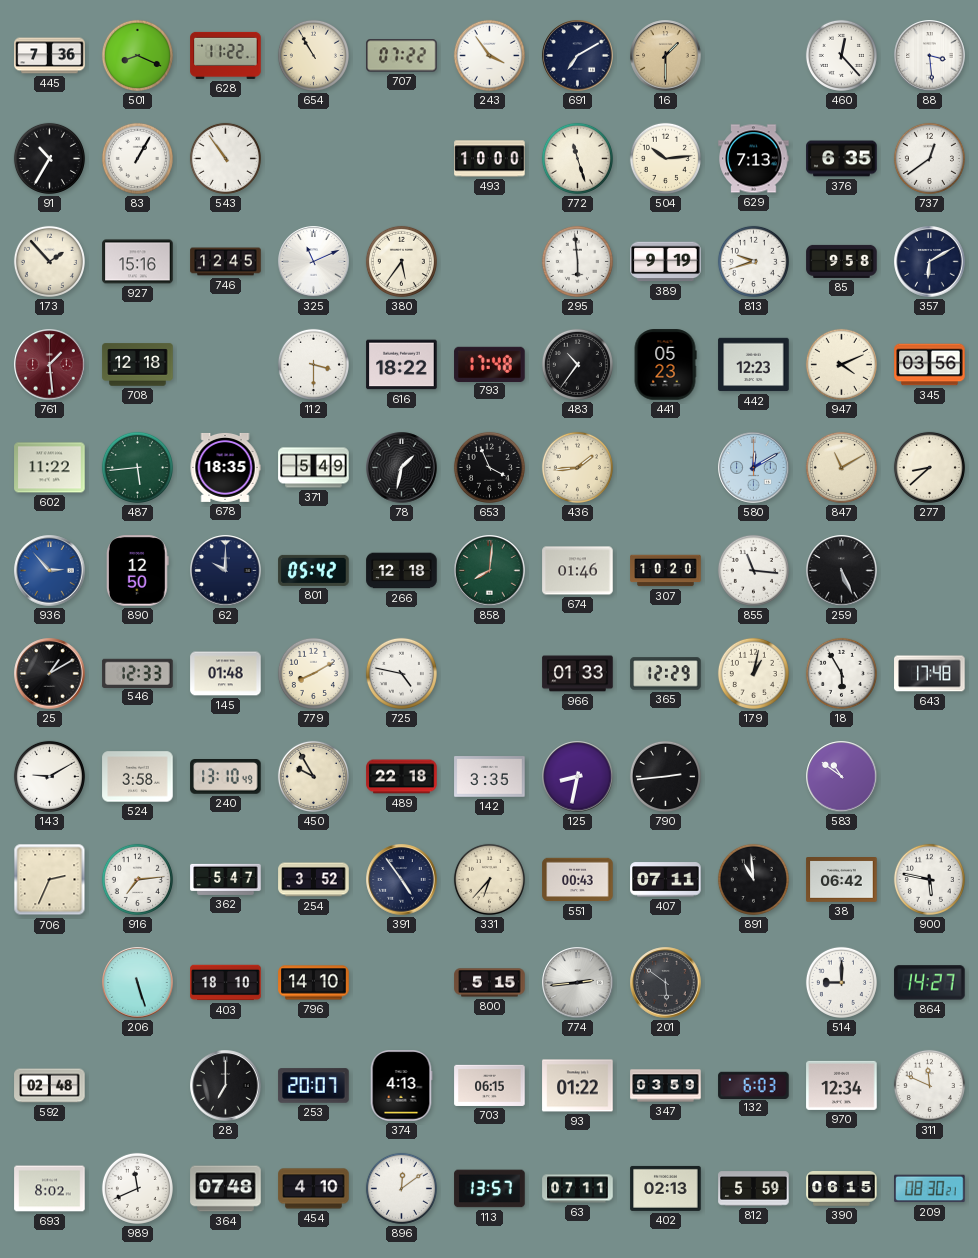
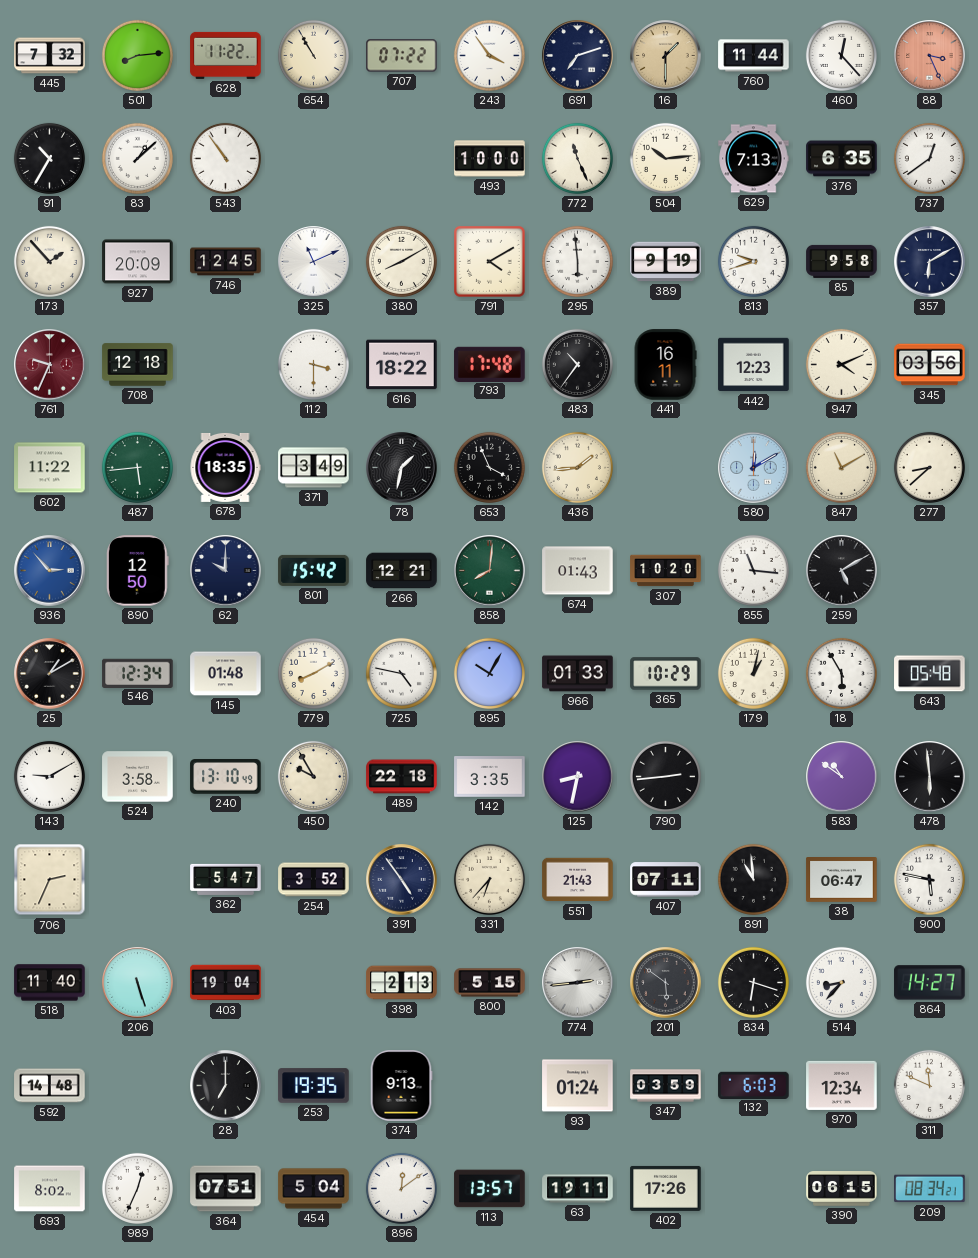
445: 7:36 -> 7:32
501: 8:19 -> 8:14
691: 7:10 -> 7:12
760: none -> 11:44
88: 3:29 -> 3:26
88 dial: white -> salmon
83: 1:05 -> 1:08
772: 11:27 -> 11:26
927: 15:16 -> 20:09
380: 5:36 -> 8:10
791: none -> 4:10
761: 1:29 -> 9:34
441: 05:23 -> 16:11
371: 5:49 -> 3:49
801: 05:42 -> 15:42
266: 12:18 -> 12:21
674: 01:46 -> 01:43
259: 5:26 -> 5:10
546: 12:33 -> 12:34
895: none -> 10:05
365: 12:29 -> 10:29
643: 17:48 -> 05:48
478: none -> 5:59
916: 7:14 -> none
551: 00:43 -> 21:43
38: 06:42 -> 06:47
518: none -> 11:40
403: 18:10 -> 19:04
796: 14:10 -> none
398: none -> 2:13
834: none -> 6:18
514: 9:00 -> 8:37
592: 02:48 -> 14:48
253: 20:07 -> 19:35
374: 4:13 -> 9:13
703: 06:15 -> none
93: 01:22 -> 01:24
989: 11:41 -> 12:34
364: 07:48 -> 07:51
454: 4:10 -> 5:04
63: 07:11 -> 19:11
402: 02:13 -> 17:26
812: 5:59 -> none
209: 08:30 -> 08:34
